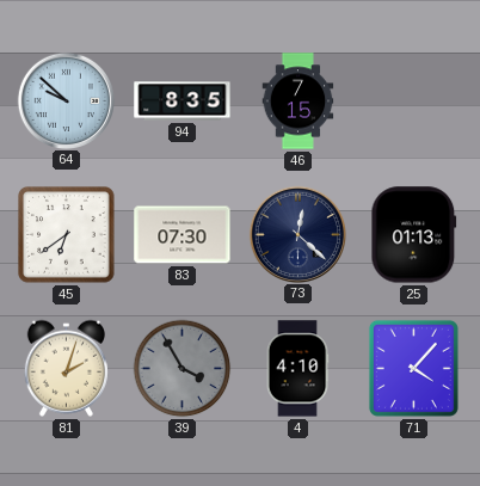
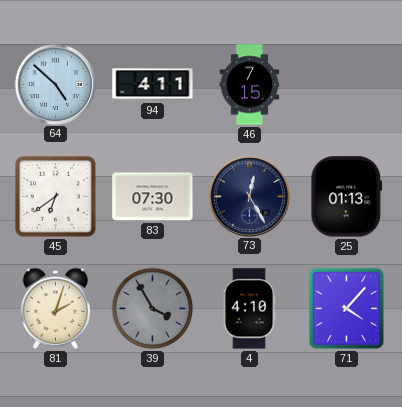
64: 9:52 -> 4:52
94: 8:35 -> 4:11
73: 12:22 -> 12:25
